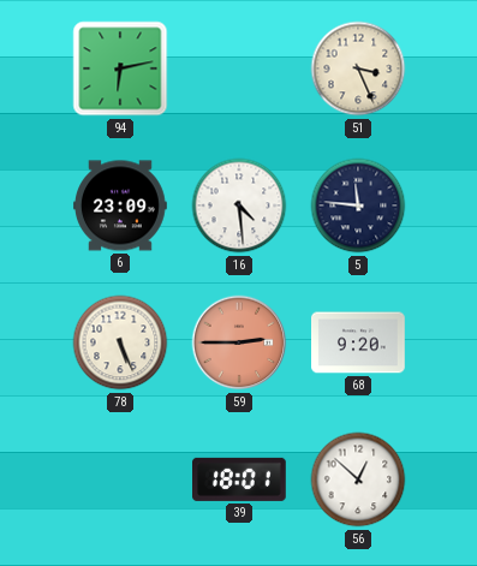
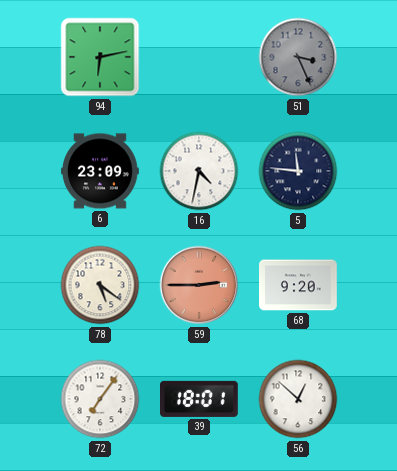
51 dial: cream -> grey
16: 4:29 -> 4:32
78: 5:26 -> 5:21
72: none -> 7:06
